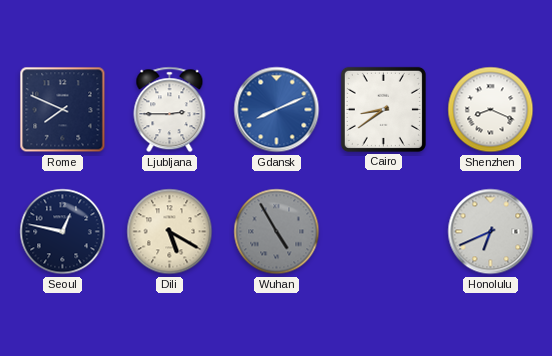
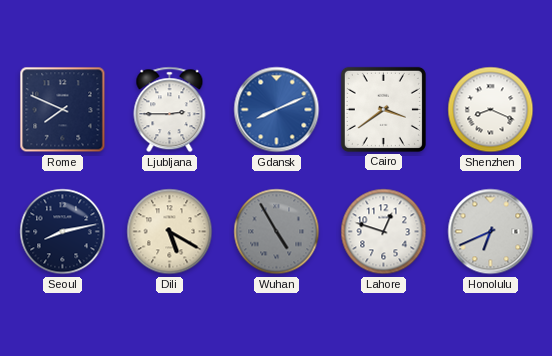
Cairo: 8:39 -> 3:39
Seoul: 12:47 -> 8:13
Lahore: none -> 12:48
